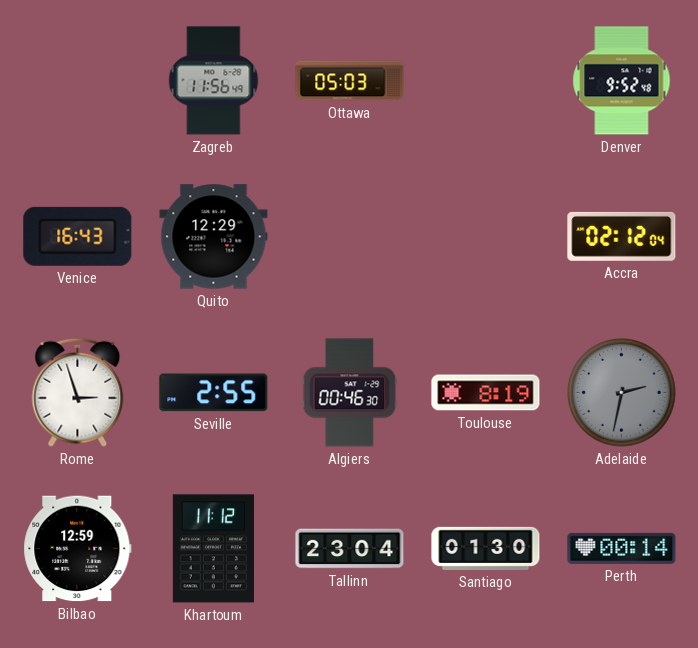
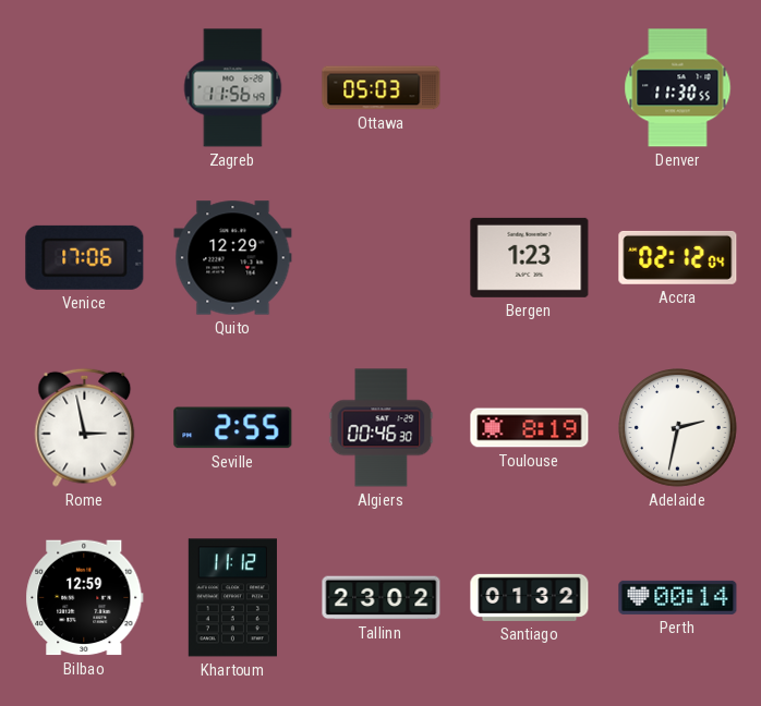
Denver: 9:52 -> 11:30
Venice: 16:43 -> 17:06
Bergen: none -> 1:23
Rome: 2:57 -> 2:58
Adelaide dial: grey -> white
Tallinn: 23:04 -> 23:02
Santiago: 01:30 -> 01:32
